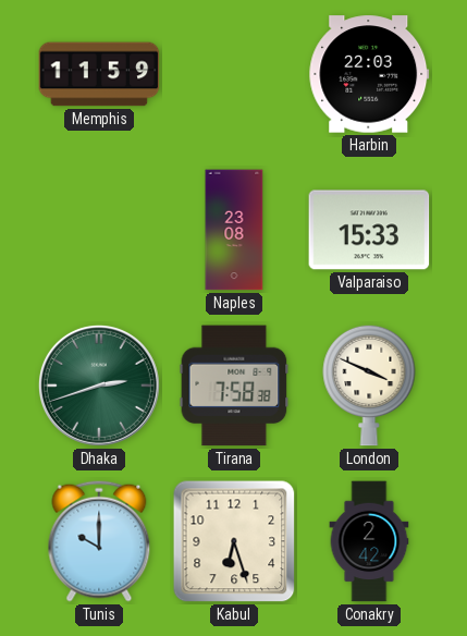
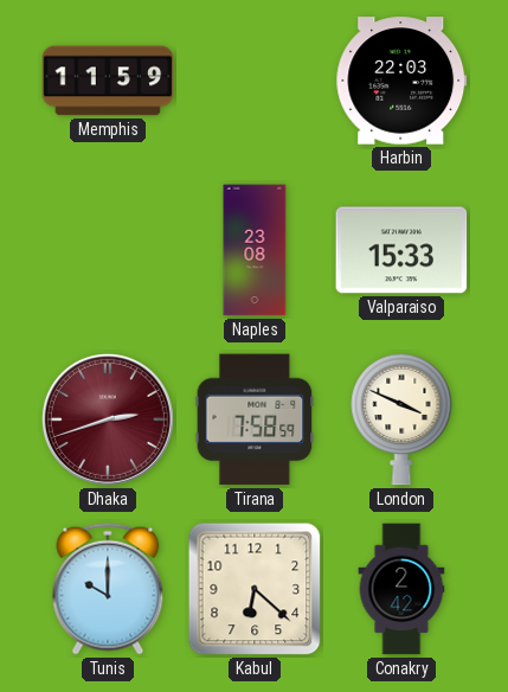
Dhaka dial: green -> burgundy
Tirana: 7:58:38 -> 7:58:59
Kabul: 6:27 -> 6:22
